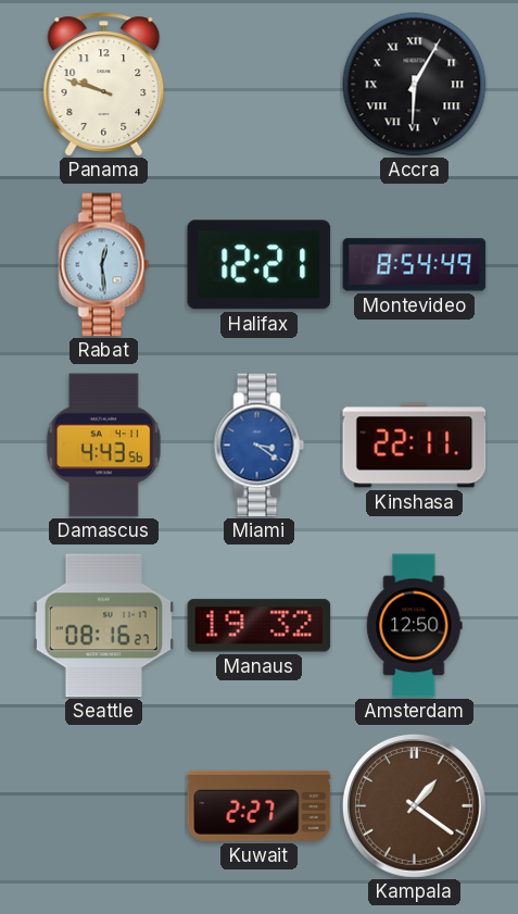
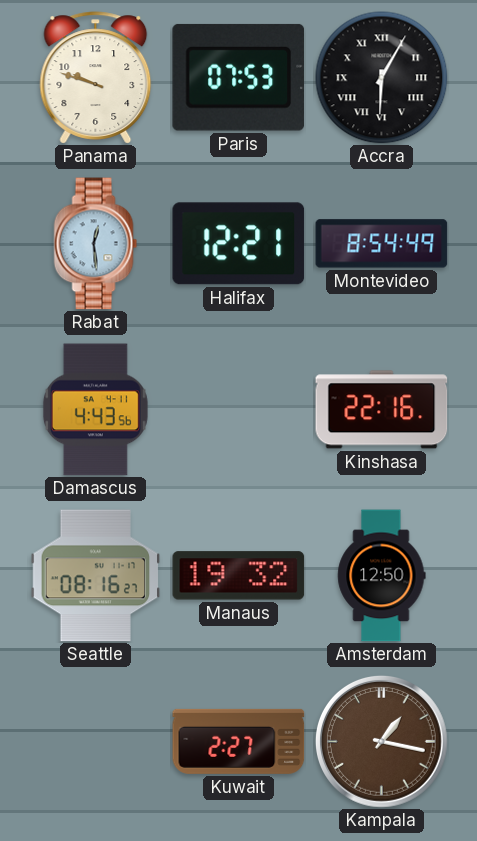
Paris: none -> 07:53
Miami: 3:21 -> none
Kinshasa: 22:11 -> 22:16
Kampala: 1:21 -> 1:17
